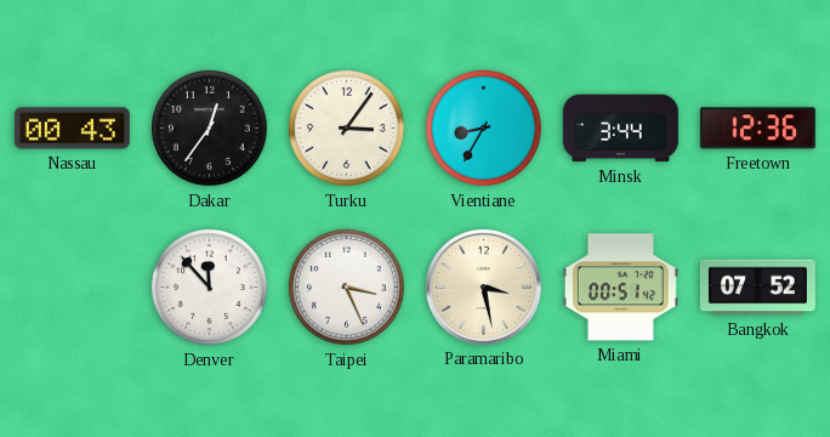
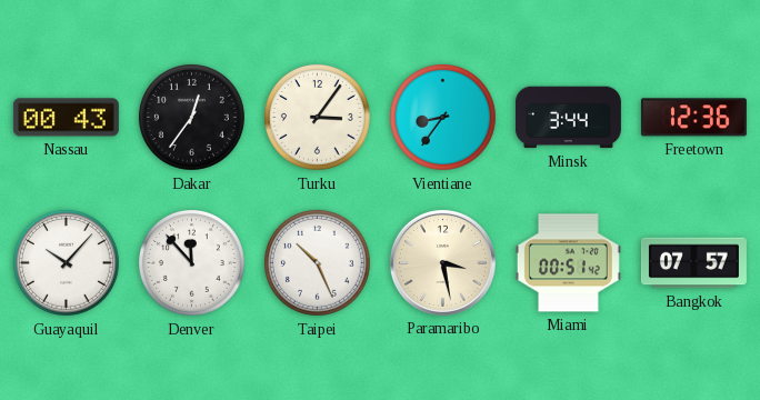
Vientiane: 8:35 -> 8:36
Guayaquil: none -> 10:07
Taipei: 3:26 -> 10:26
Bangkok: 07:52 -> 07:57
